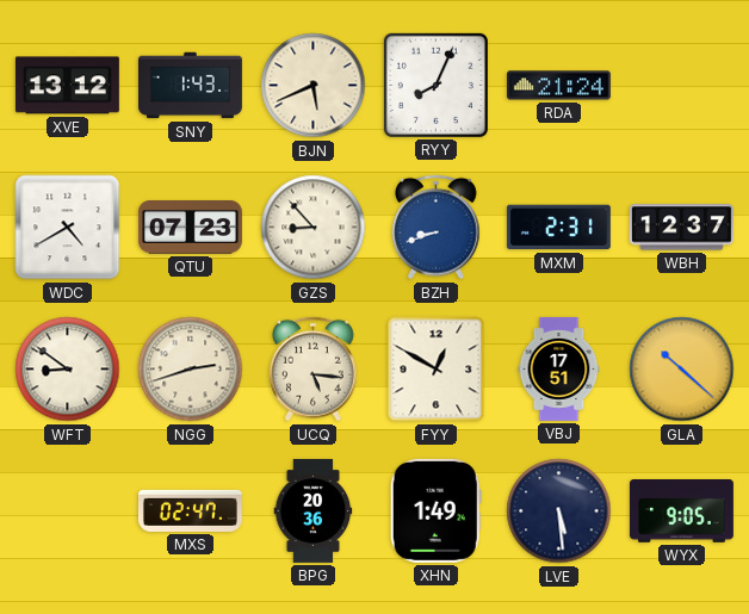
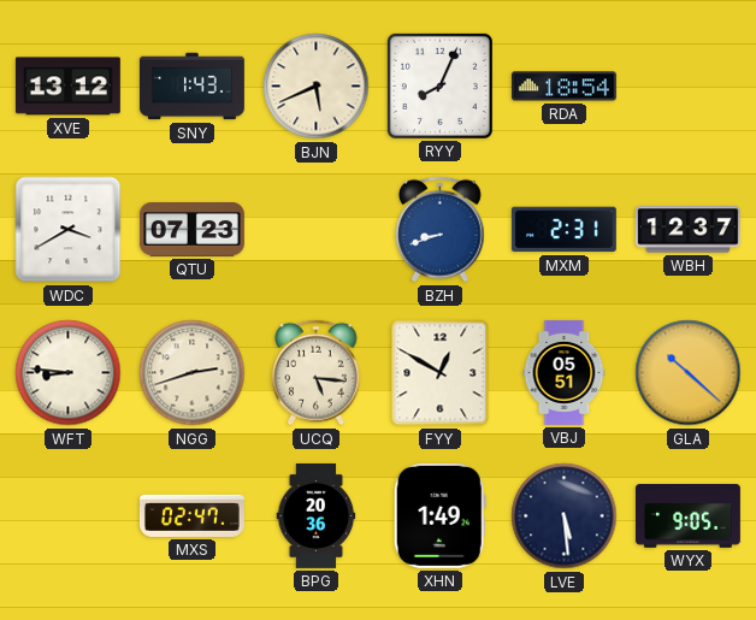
RDA: 21:24 -> 18:54
WDC: 4:40 -> 3:40
GZS: 8:53 -> none
WFT: 8:51 -> 8:46
VBJ: 17:51 -> 05:51
